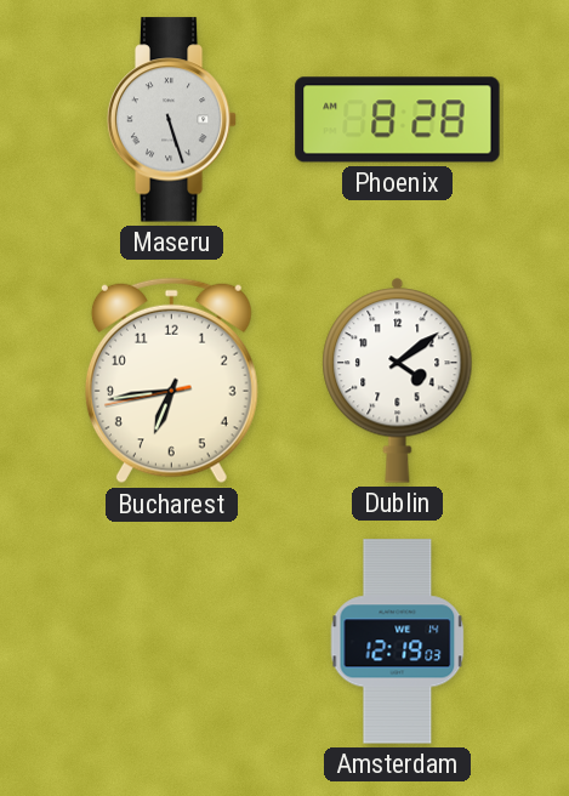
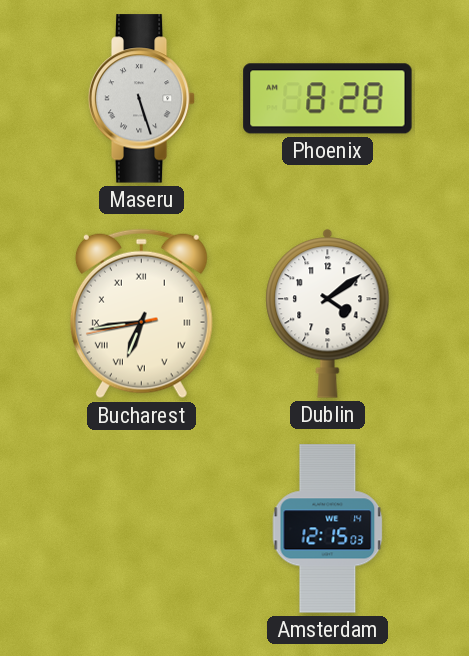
Bucharest numerals: Arabic -> Roman
Amsterdam: 12:19 -> 12:15
